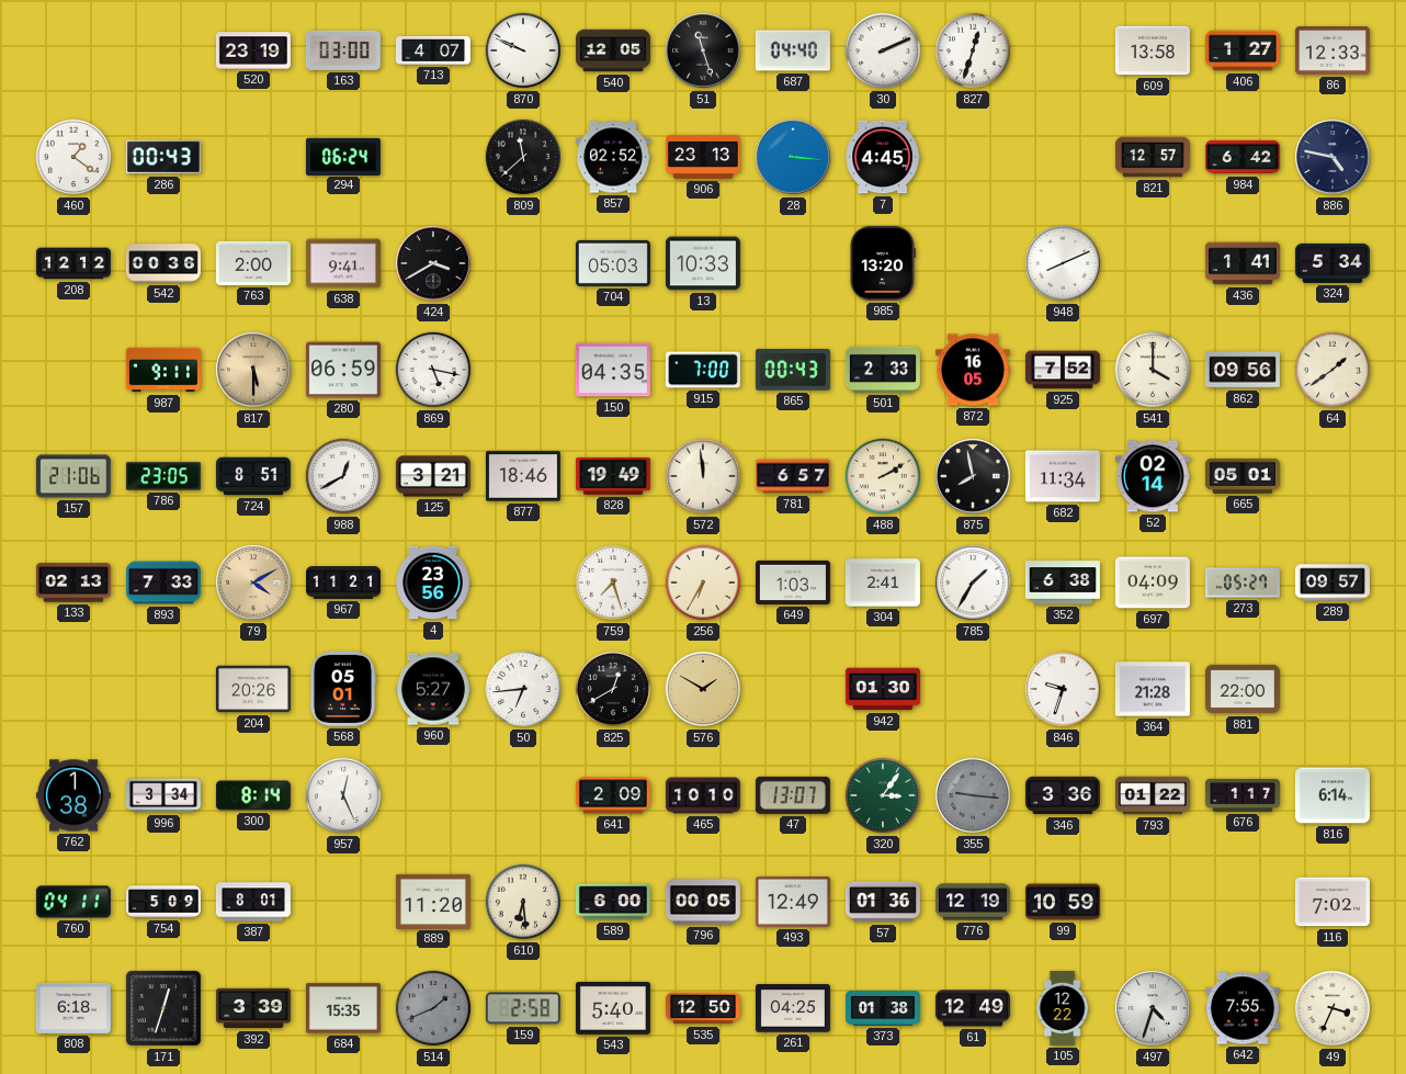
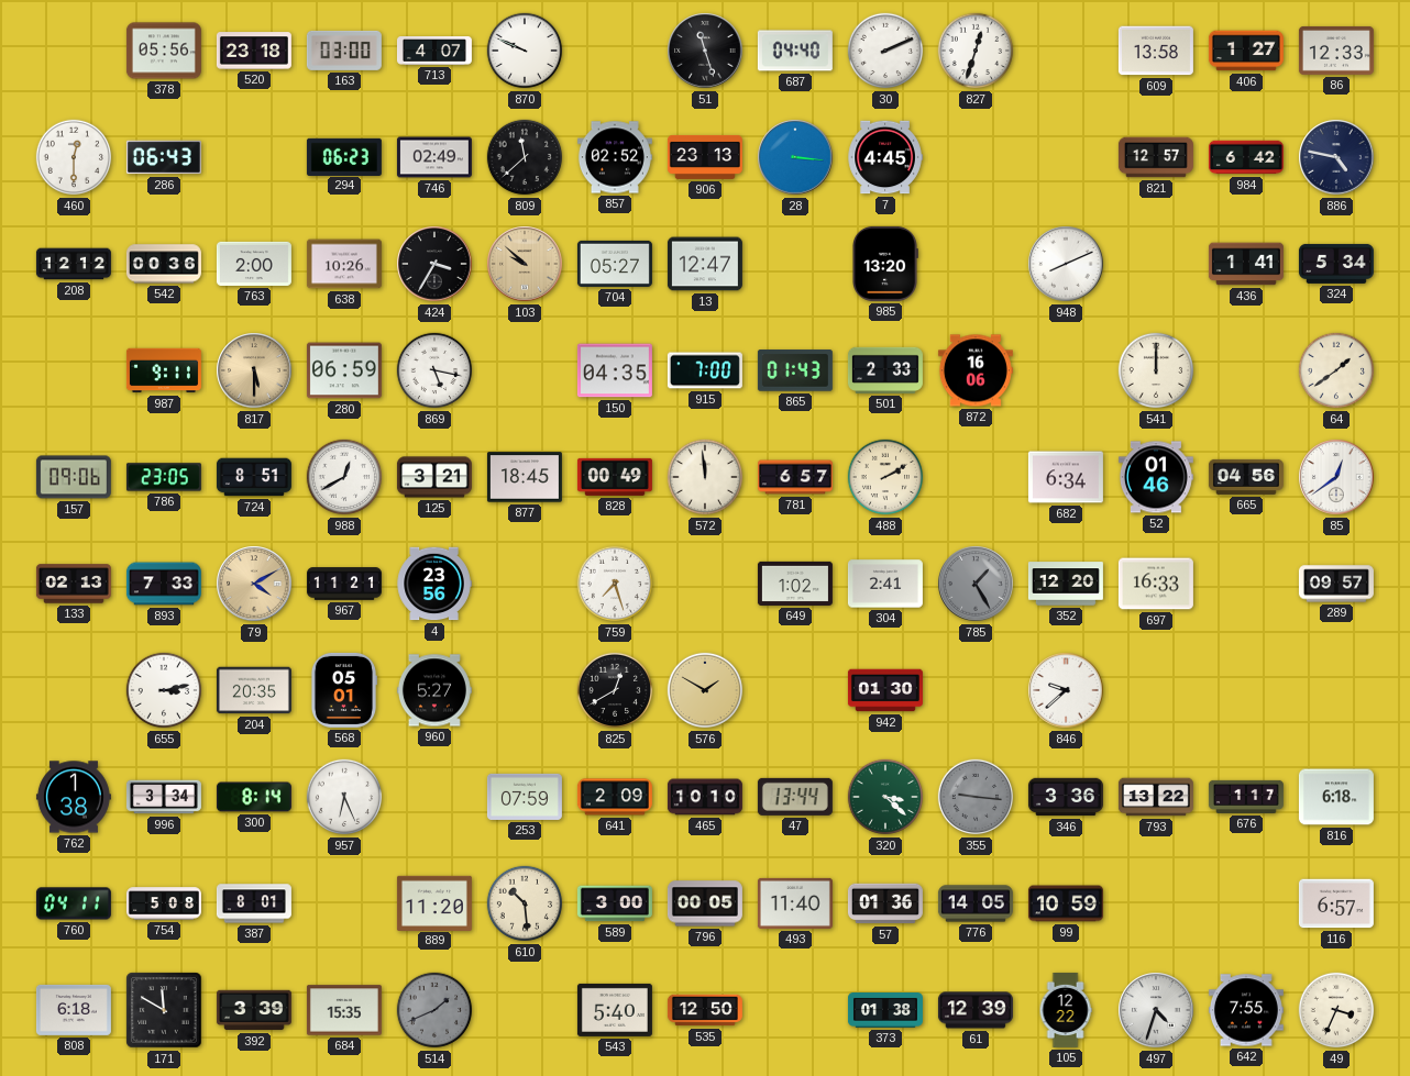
378: none -> 05:56
520: 23:19 -> 23:18
540: 12:05 -> none
460: 1:21 -> 12:30
286: 00:43 -> 06:43
294: 06:24 -> 06:23
746: none -> 02:49
638: 9:41 -> 10:26
424: 3:40 -> 3:35
103: none -> 9:52
704: 05:03 -> 05:27
13: 10:33 -> 12:47
865: 00:43 -> 01:43
872: 16:05 -> 16:06
925: 7:52 -> none
541: 4:00 -> 12:00
862: 09:56 -> none
157: 21:06 -> 09:06
877: 18:46 -> 18:45
828: 19:49 -> 00:49
875: 7:58 -> none
682: 11:34 -> 6:34
52: 02:14 -> 01:46
665: 05:01 -> 04:56
85: none -> 12:39
256: 6:35 -> none
649: 1:03 -> 1:02
785: 1:35 -> 1:25
785 dial: white -> grey
352: 6:38 -> 12:20
697: 04:09 -> 16:33
273: 05:27 -> none
655: none -> 3:13
204: 20:26 -> 20:35
50: 6:44 -> none
846: 9:33 -> 9:38
364: 21:28 -> none
881: 22:00 -> none
957: 12:26 -> 6:26
253: none -> 07:59
47: 13:07 -> 13:44
320: 3:06 -> 3:22
793: 01:22 -> 13:22
816: 6:14 -> 6:18
754: 5:09 -> 5:08
610: 6:29 -> 10:29
589: 6:00 -> 3:00
493: 12:49 -> 11:40
776: 12:19 -> 14:05
116: 7:02 -> 6:57
171: 12:33 -> 11:50
159: 2:58 -> none
261: 04:25 -> none
61: 12:49 -> 12:39
